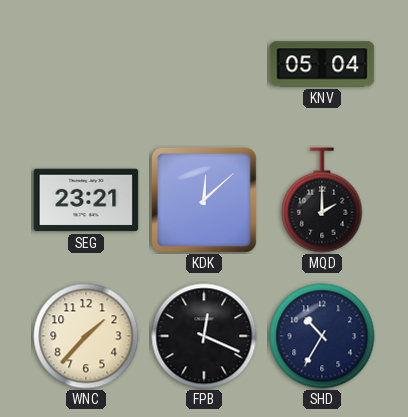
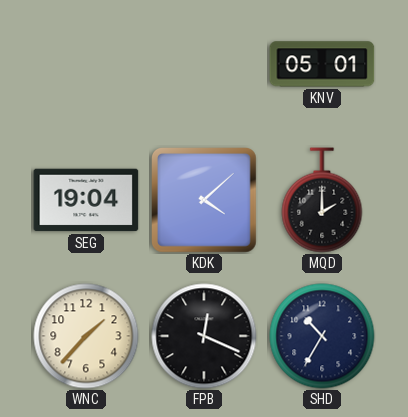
KNV: 05:04 -> 05:01
SEG: 23:21 -> 19:04
KDK: 12:08 -> 4:08
